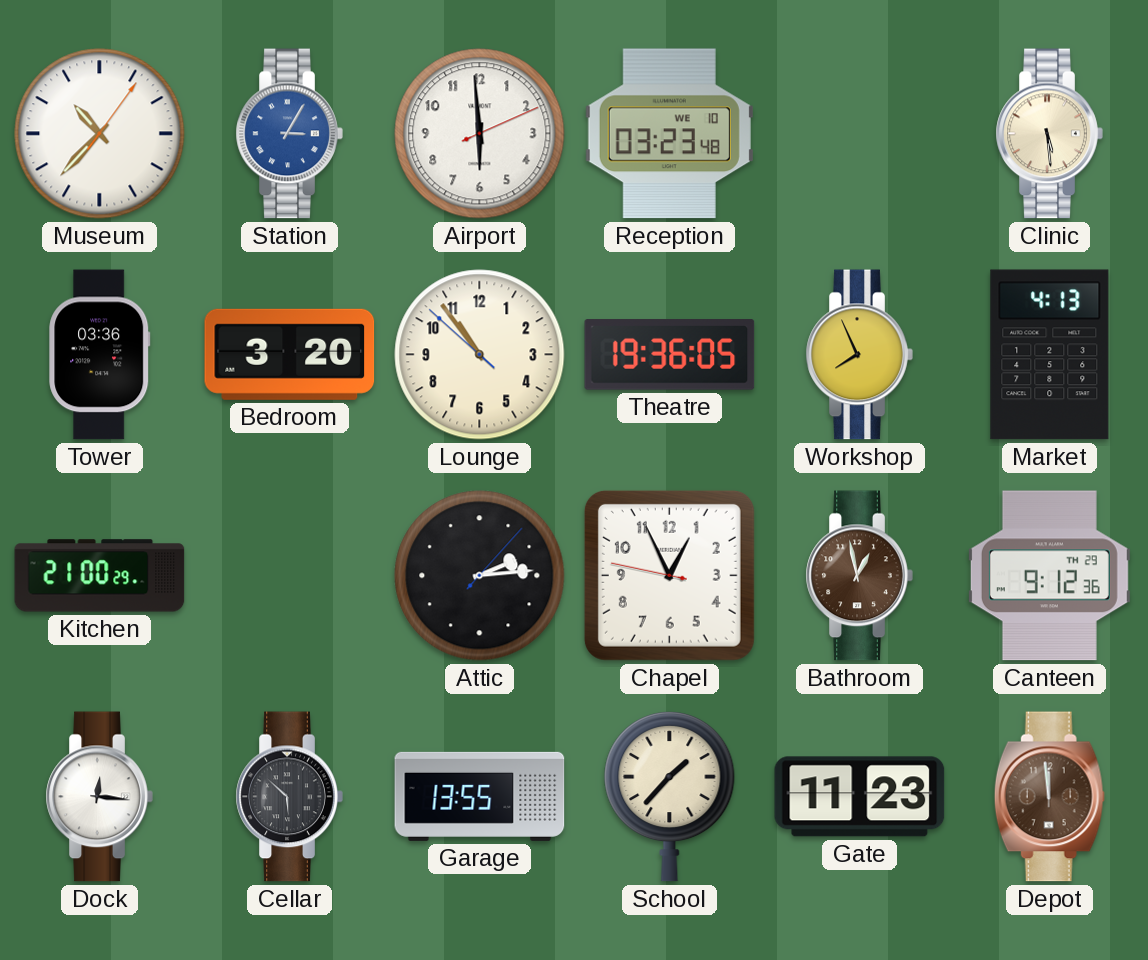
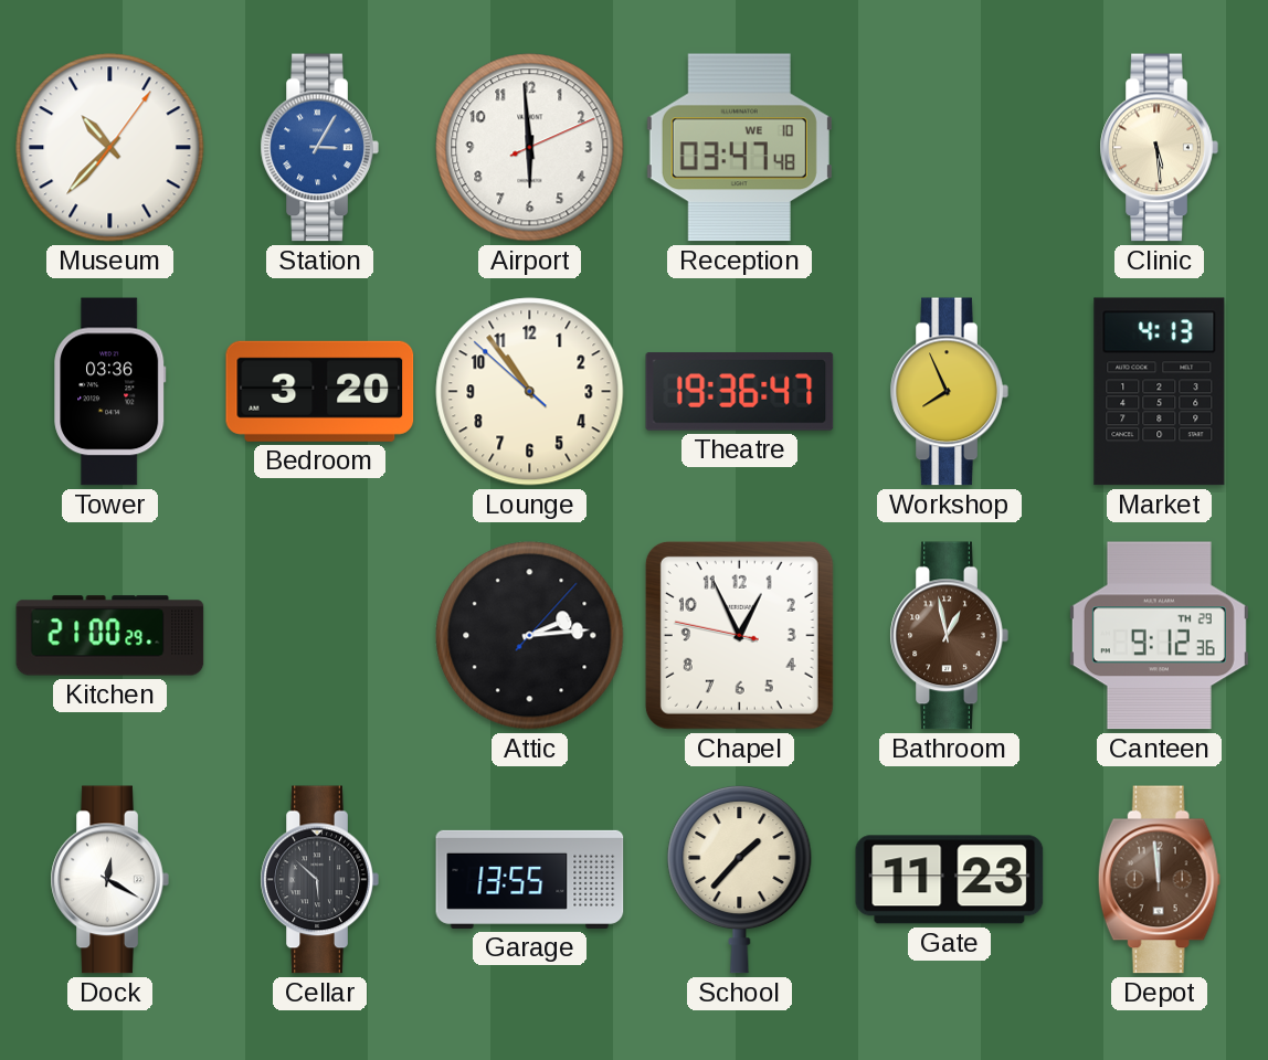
Reception: 03:23 -> 03:47
Theatre: 19:36:05 -> 19:36:47
Dock: 12:16 -> 12:20
